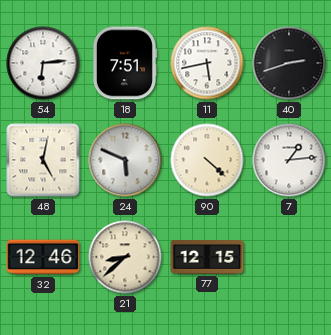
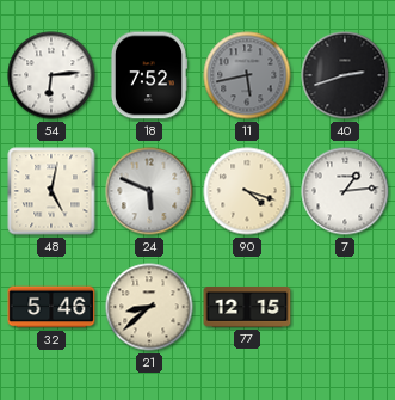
18: 7:51 -> 7:52
11 dial: white -> grey
90: 4:22 -> 4:18
32: 12:46 -> 5:46
